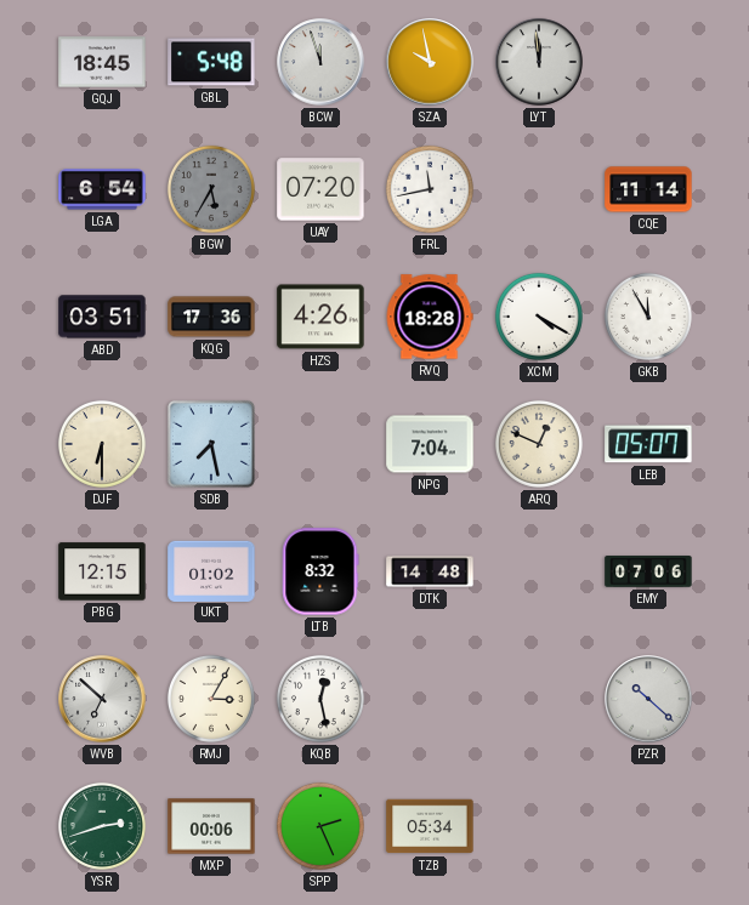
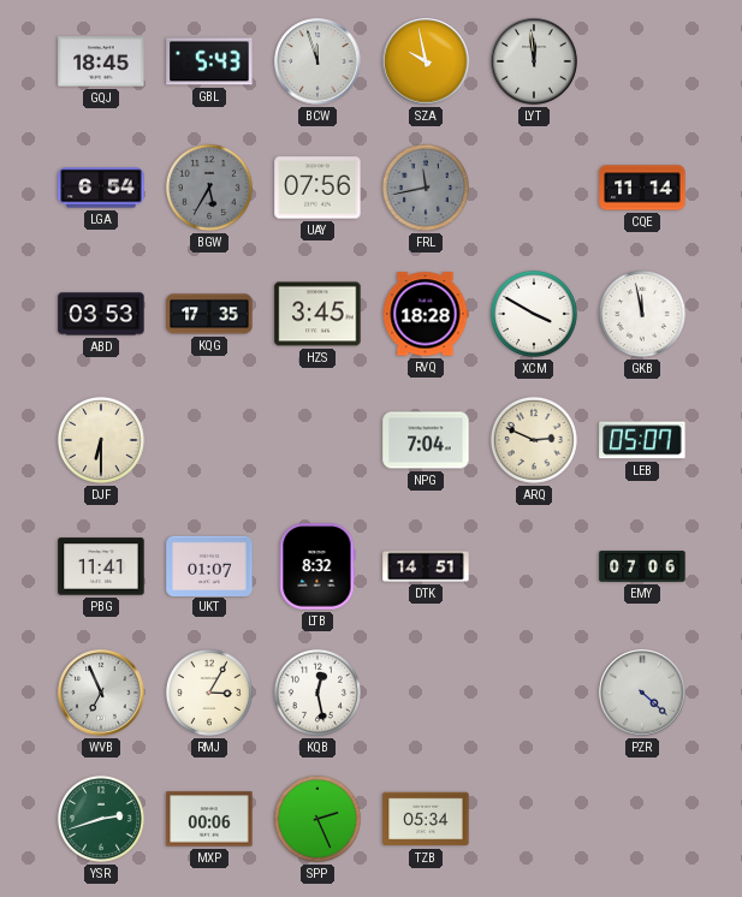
GBL: 5:48 -> 5:43
UAY: 07:20 -> 07:56
FRL dial: white -> grey
ABD: 03:51 -> 03:53
KQG: 17:36 -> 17:35
HZS: 4:26 -> 3:45
XCM: 4:20 -> 3:50
GKB: 11:55 -> 11:58
SDB: 7:28 -> none
ARQ: 12:49 -> 2:49
PBG: 12:15 -> 11:41
UKT: 01:02 -> 01:07
DTK: 14:48 -> 14:51
WVB: 6:52 -> 6:56
PZR: 10:22 -> 4:22
